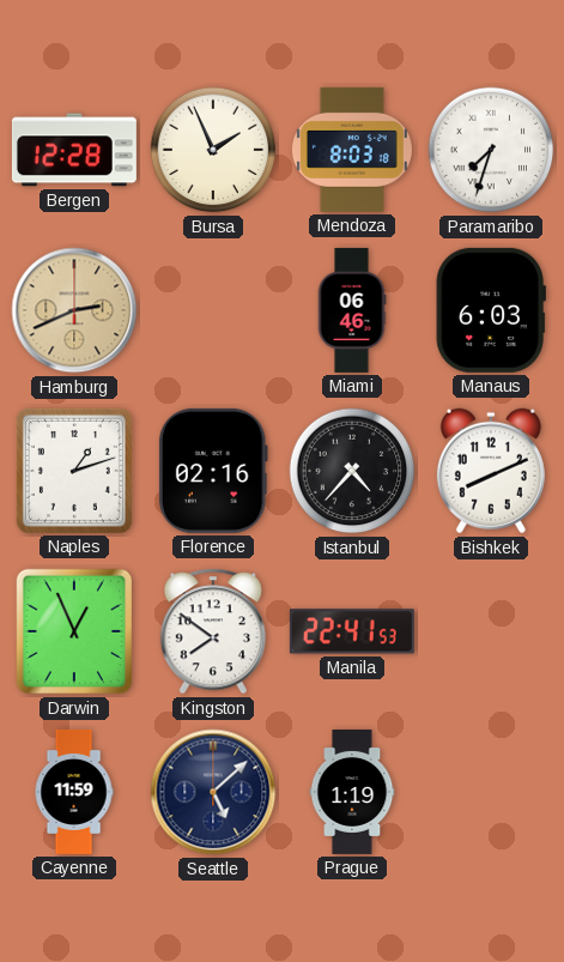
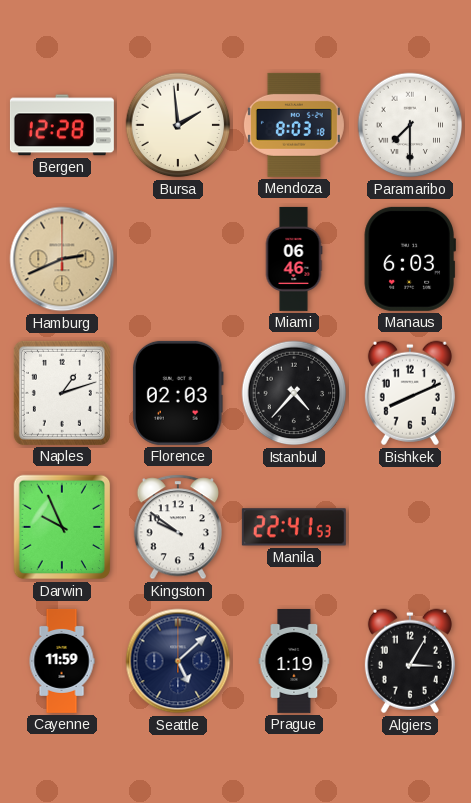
Bursa: 1:56 -> 1:59
Paramaribo: 7:33 -> 7:30
Florence: 02:16 -> 02:03
Darwin: 12:56 -> 9:56
Kingston: 7:51 -> 9:51
Algiers: none -> 3:05
